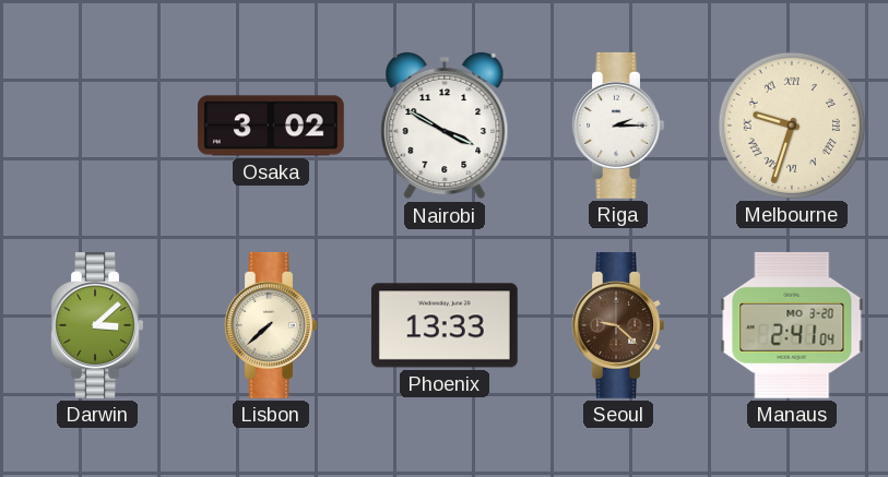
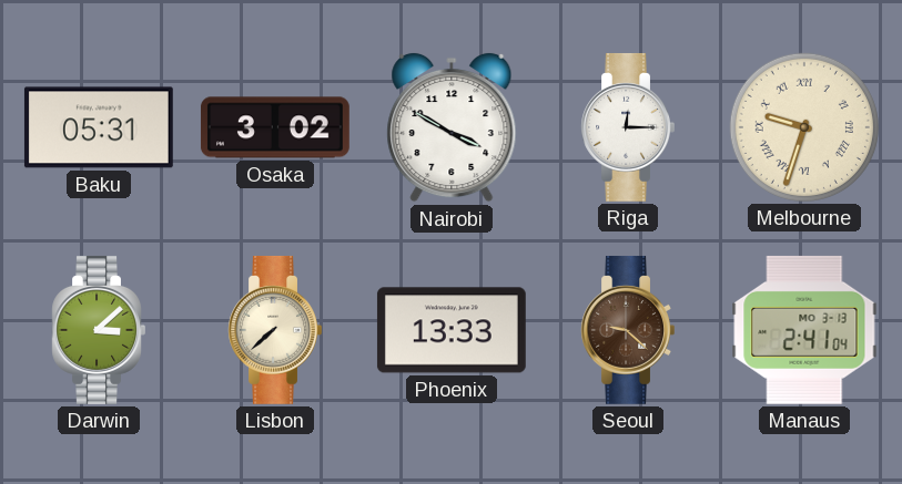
Baku: none -> 05:31
Riga: 2:15 -> 12:15
Manaus date: MO 3-20 -> MO 3-13
